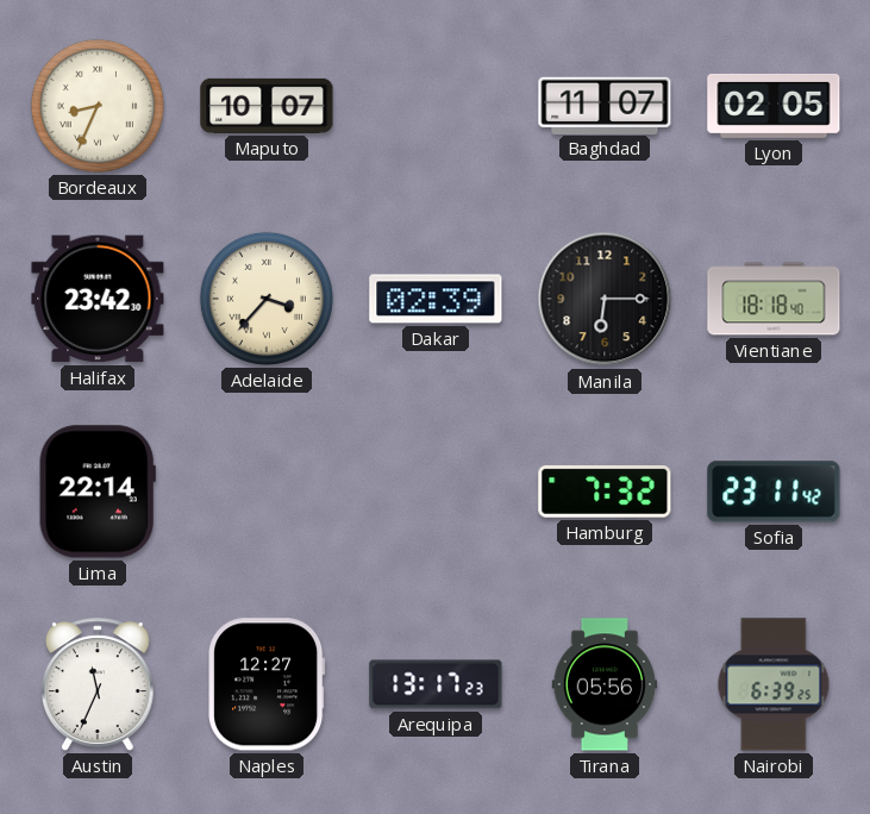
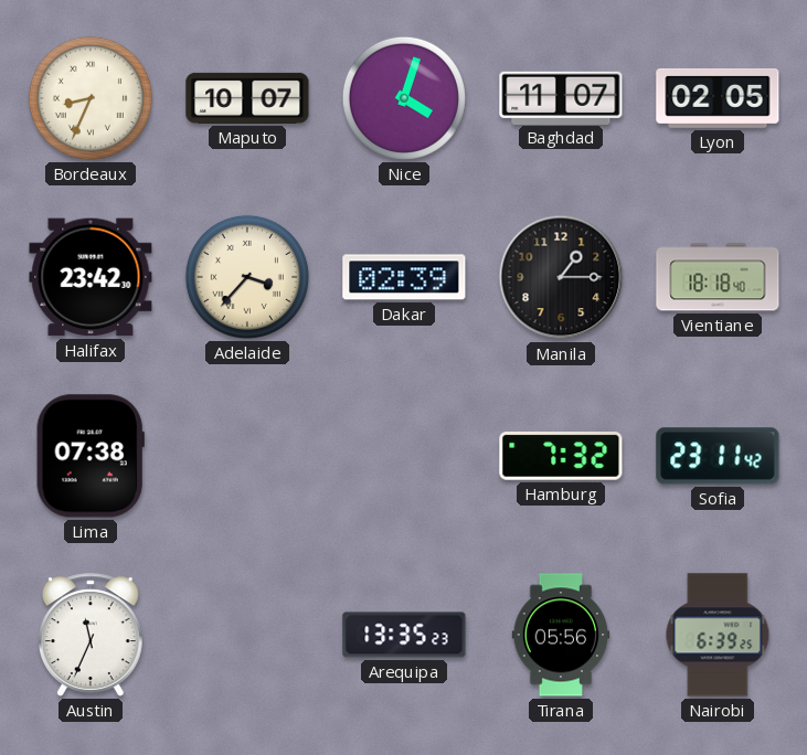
Nice: none -> 4:03
Manila: 6:15 -> 1:15
Lima: 22:14 -> 07:38
Naples: 12:27 -> none
Arequipa: 13:17 -> 13:35
